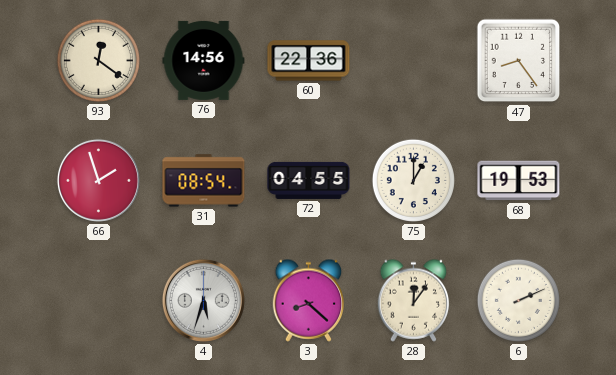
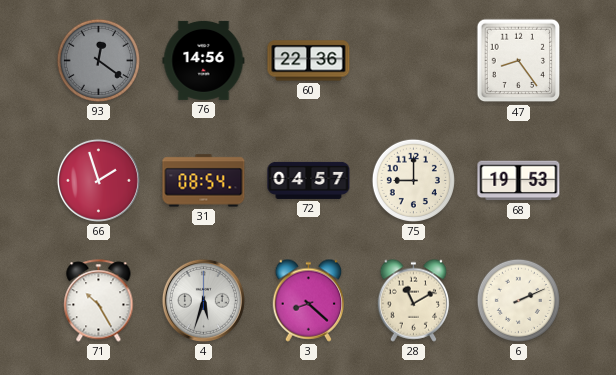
93 dial: cream -> grey
72: 04:55 -> 04:57
75: 1:00 -> 9:00
71: none -> 10:25
28: 12:06 -> 11:10
